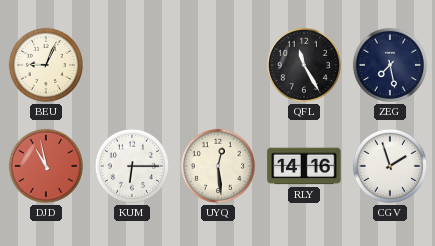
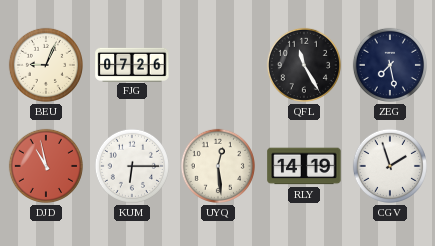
FJG: none -> 07:26
RLY: 14:16 -> 14:19
